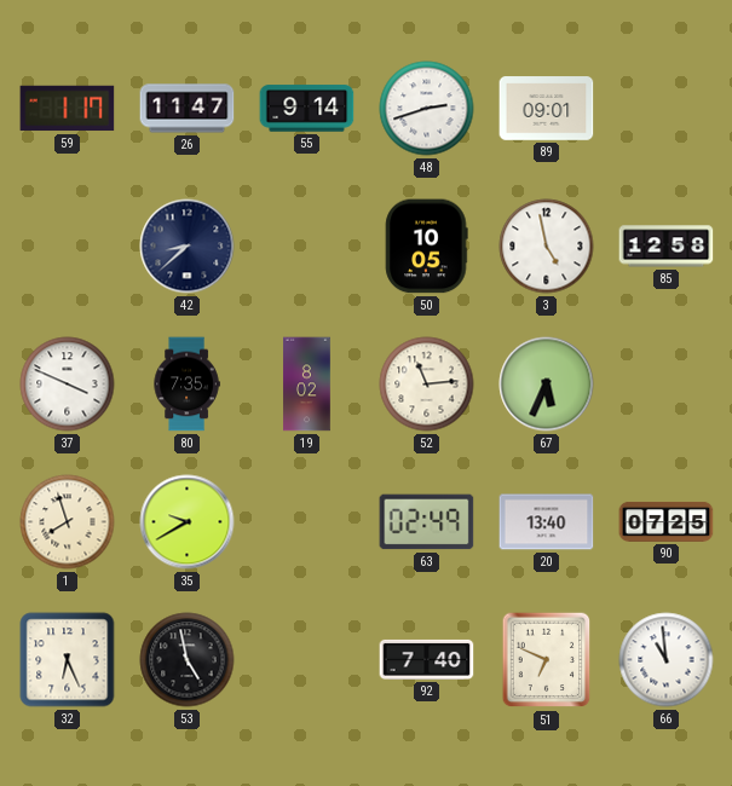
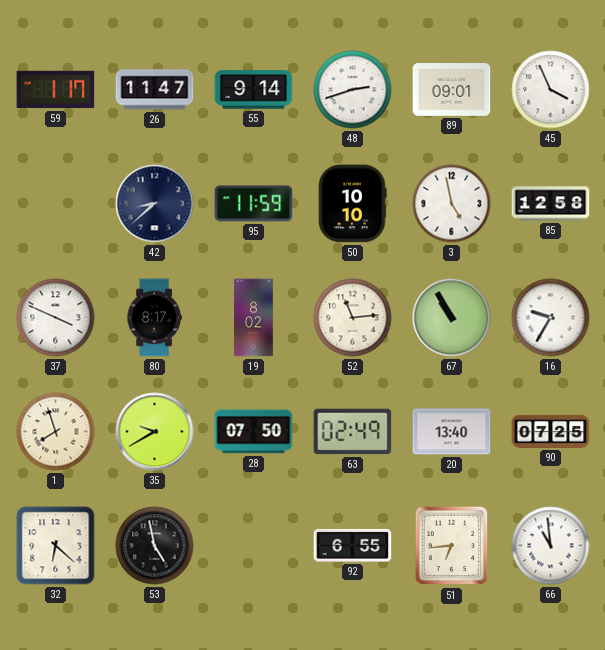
45: none -> 3:56
95: none -> 11:59
50: 10:05 -> 10:10
80: 7:35 -> 8:17
67: 5:34 -> 10:55
16: none -> 9:35
28: none -> 07:50
32: 6:26 -> 6:22
92: 7:40 -> 6:55
51: 6:49 -> 6:44
